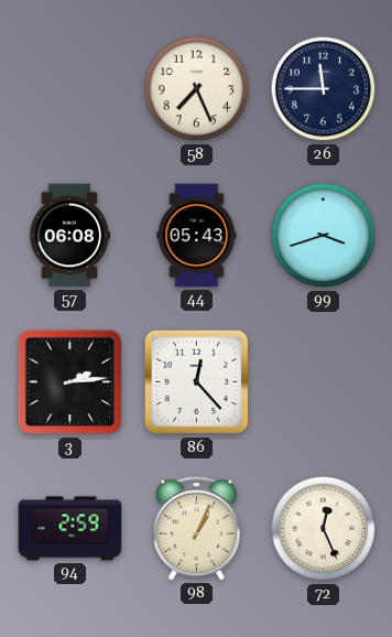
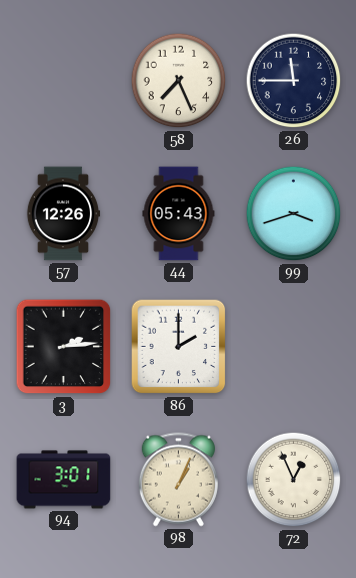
57: 06:08 -> 12:26
86: 12:23 -> 2:00
94: 2:59 -> 3:01
72: 12:26 -> 12:56
